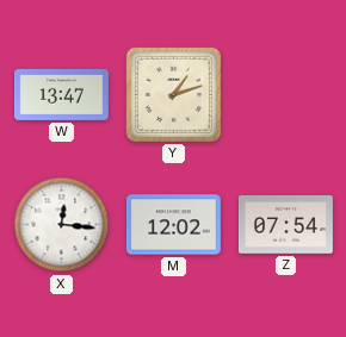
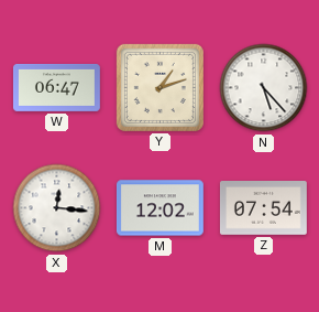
W: 13:47 -> 06:47
N: none -> 5:23
